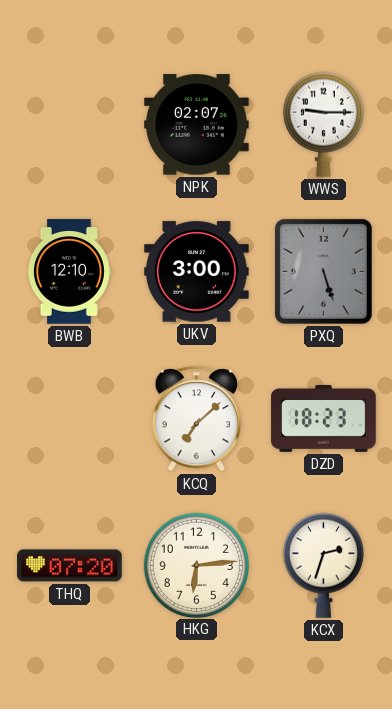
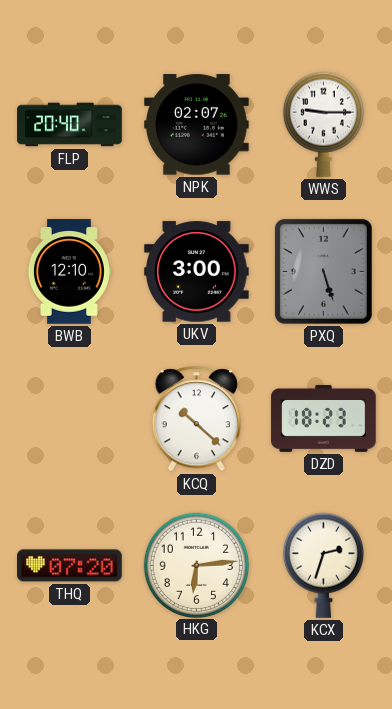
FLP: none -> 20:40
KCQ: 7:08 -> 10:22
